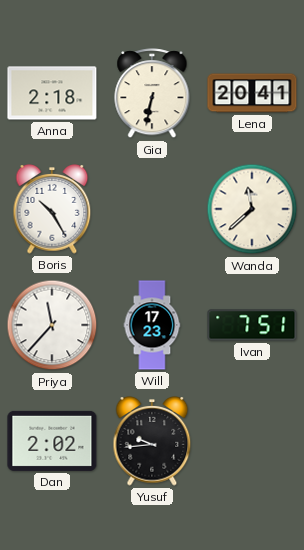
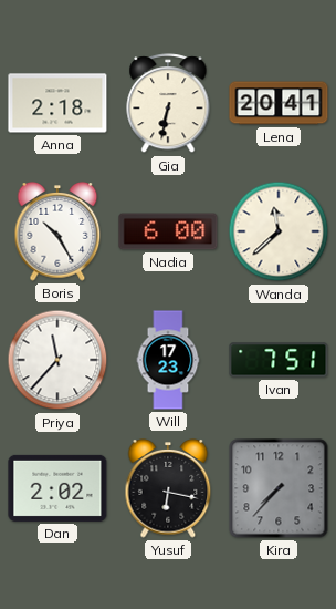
Nadia: none -> 6:00
Yusuf: 9:44 -> 6:17
Kira: none -> 7:37
